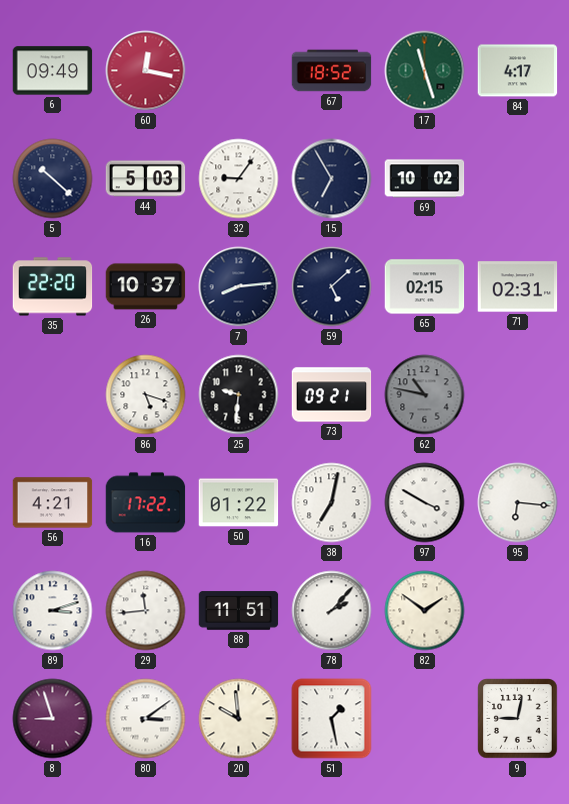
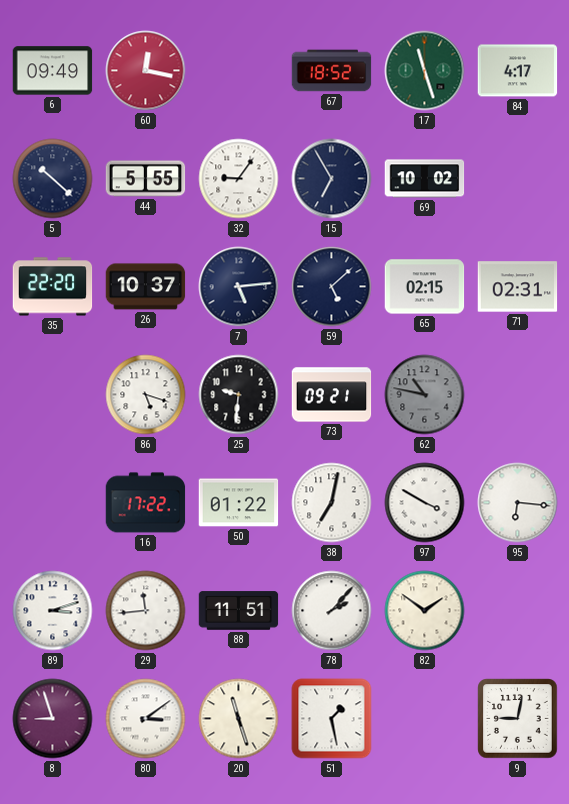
44: 5:03 -> 5:55
7: 8:14 -> 5:14
56: 4:21 -> none
20: 9:59 -> 11:27
